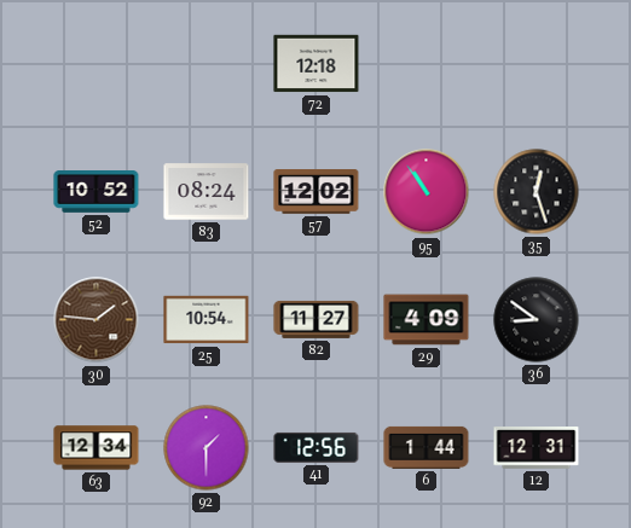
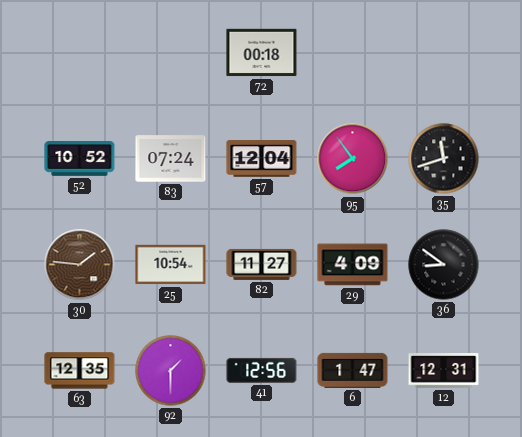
72: 12:18 -> 00:18
83: 08:24 -> 07:24
57: 12:02 -> 12:04
95: 10:54 -> 7:54
35: 12:27 -> 11:42
63: 12:34 -> 12:35
6: 1:44 -> 1:47
